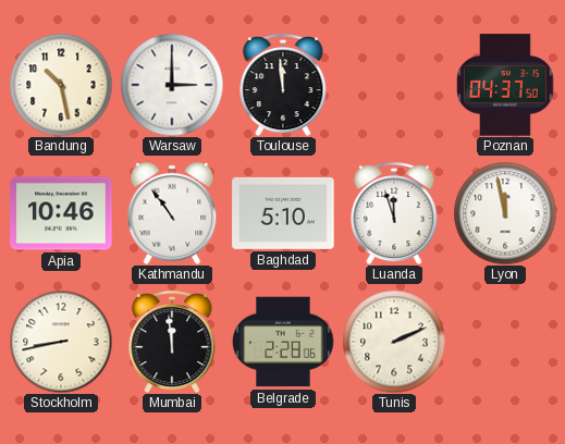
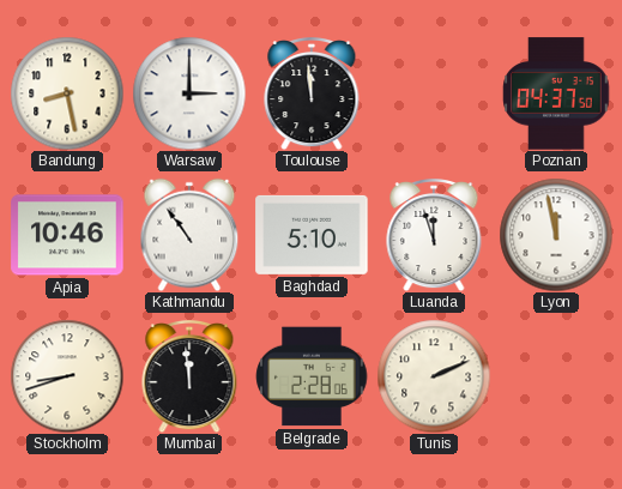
Bandung: 10:28 -> 8:28
Stockholm: 8:43 -> 8:42
